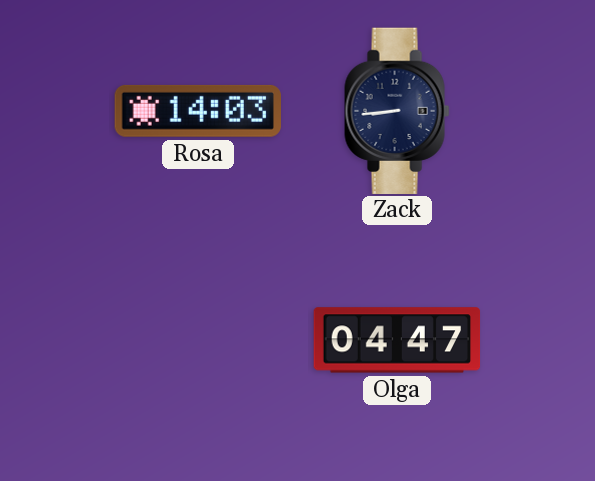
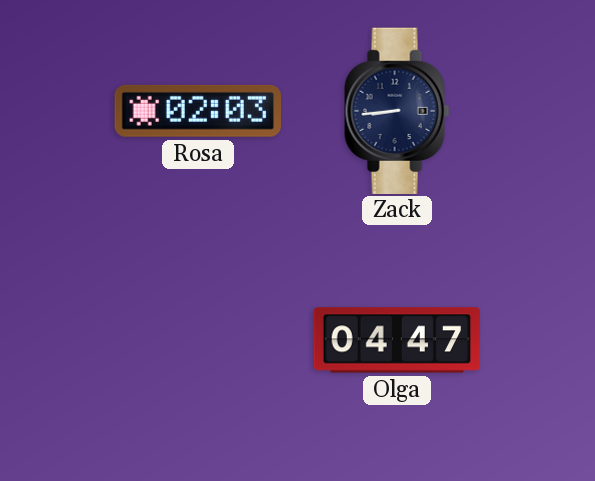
Rosa: 14:03 -> 02:03
